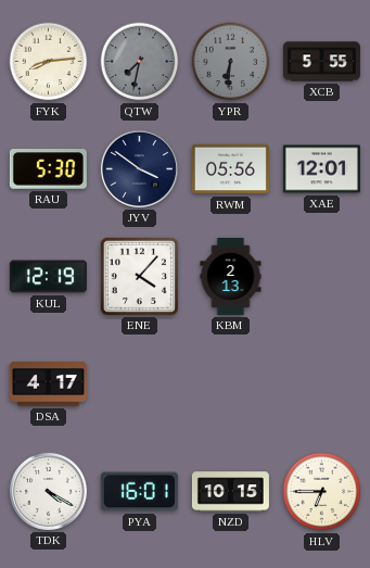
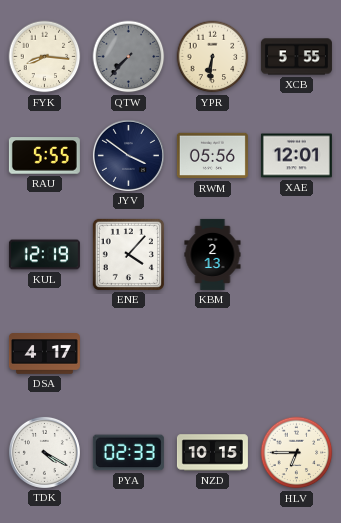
FYK: 8:14 -> 8:16
QTW: 7:32 -> 7:37
YPR dial: grey -> cream
RAU: 5:30 -> 5:55
PYA: 16:01 -> 02:33
